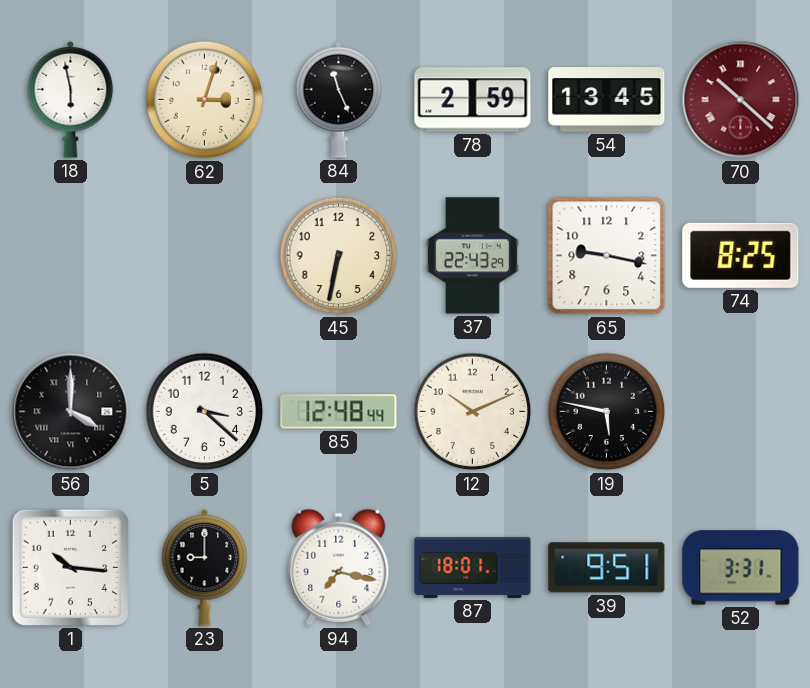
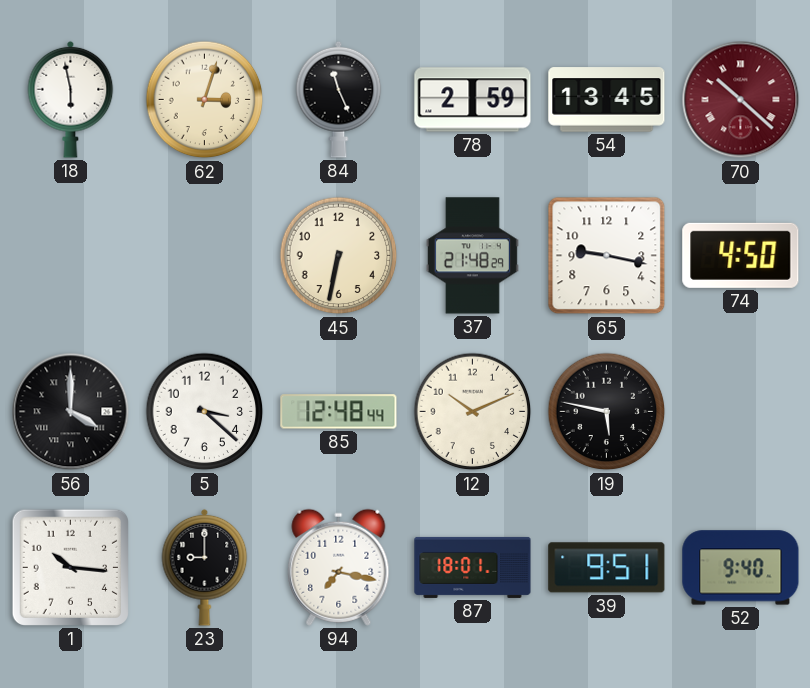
37: 22:43 -> 21:48
74: 8:25 -> 4:50
52: 3:31 -> 9:40
